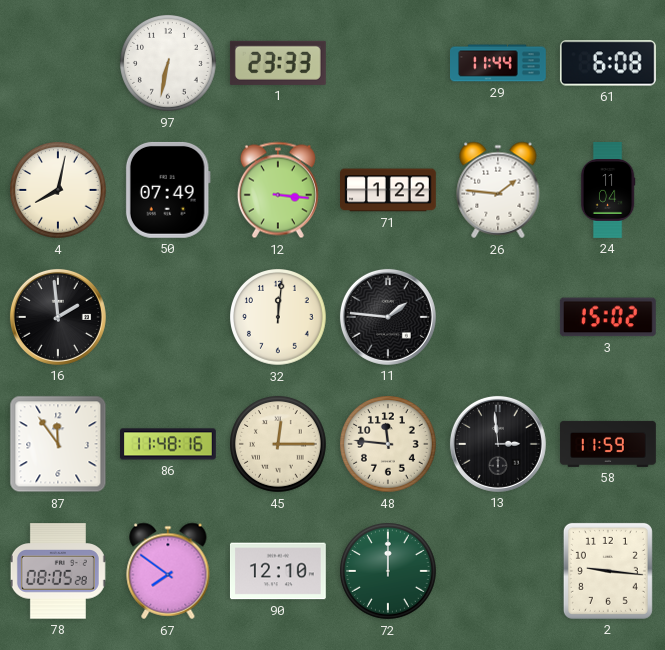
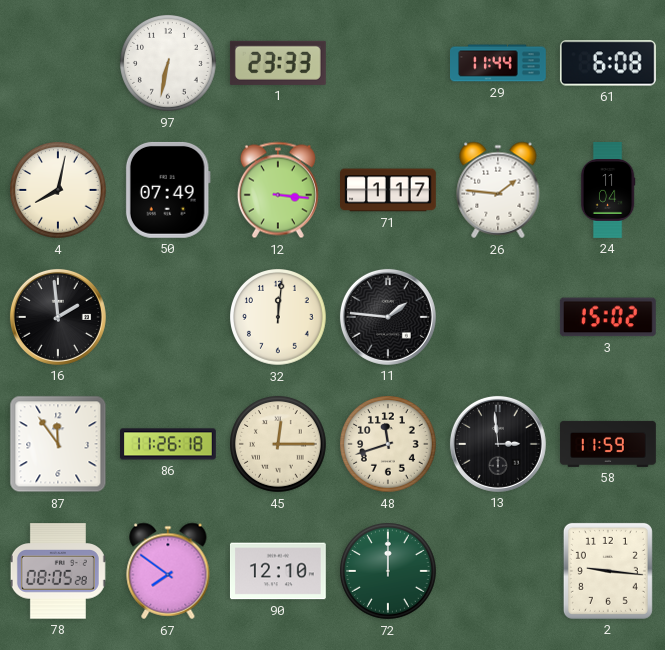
71: 1:22 -> 1:17
86: 11:48 -> 11:26
48: 11:46 -> 11:42
